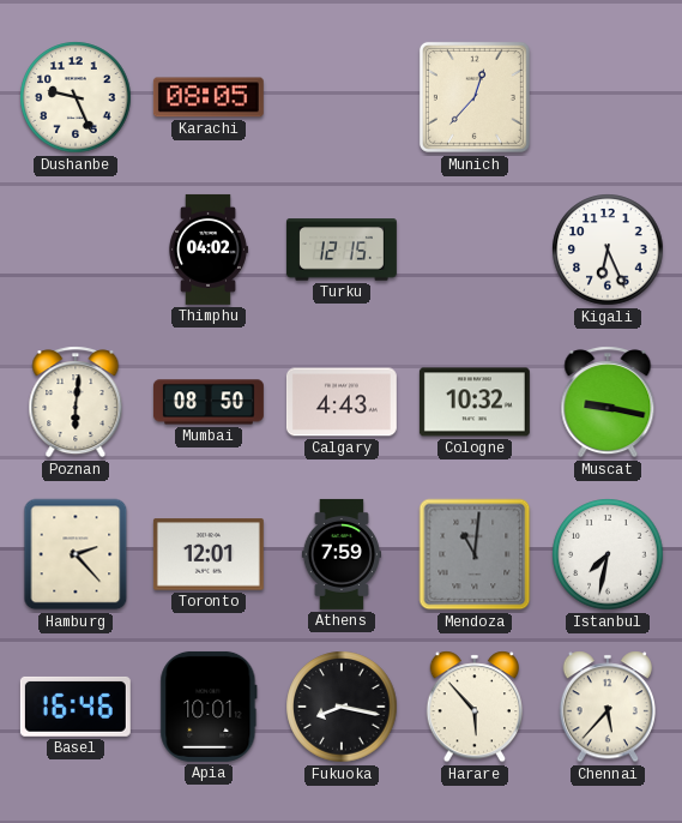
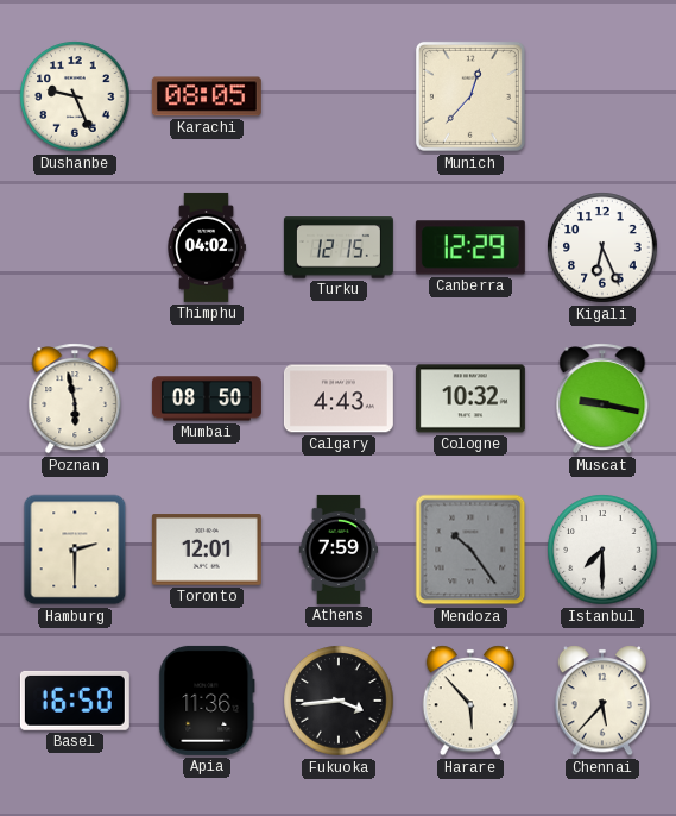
Canberra: none -> 12:29
Poznan: 6:01 -> 5:58
Hamburg: 2:23 -> 2:30
Mendoza: 11:01 -> 10:24
Istanbul: 7:32 -> 7:30
Basel: 16:46 -> 16:50
Apia: 10:01 -> 11:36
Fukuoka: 8:17 -> 3:44
